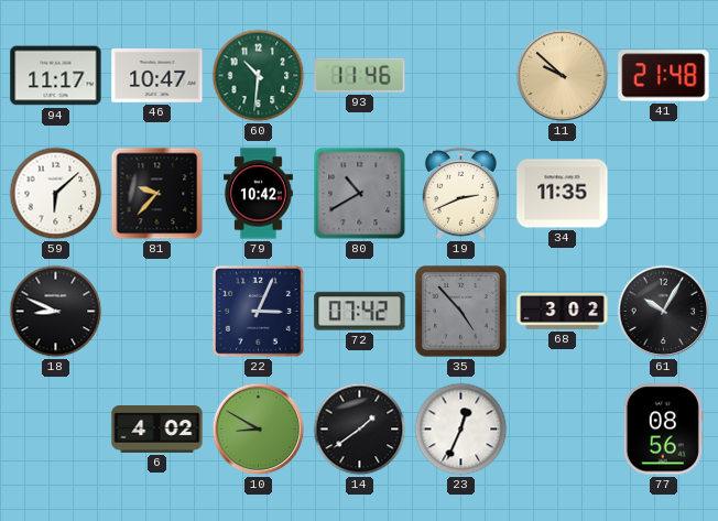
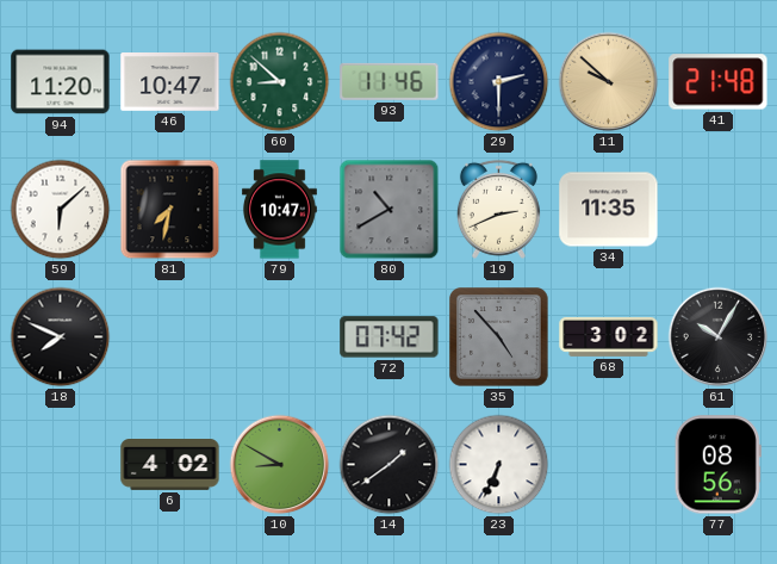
94: 11:17 -> 11:20
60: 10:31 -> 8:52
29: none -> 2:30
81: 9:37 -> 7:32
79: 10:42 -> 10:47
18: 8:49 -> 7:49
22: 3:04 -> none
23: 12:34 -> 6:34
